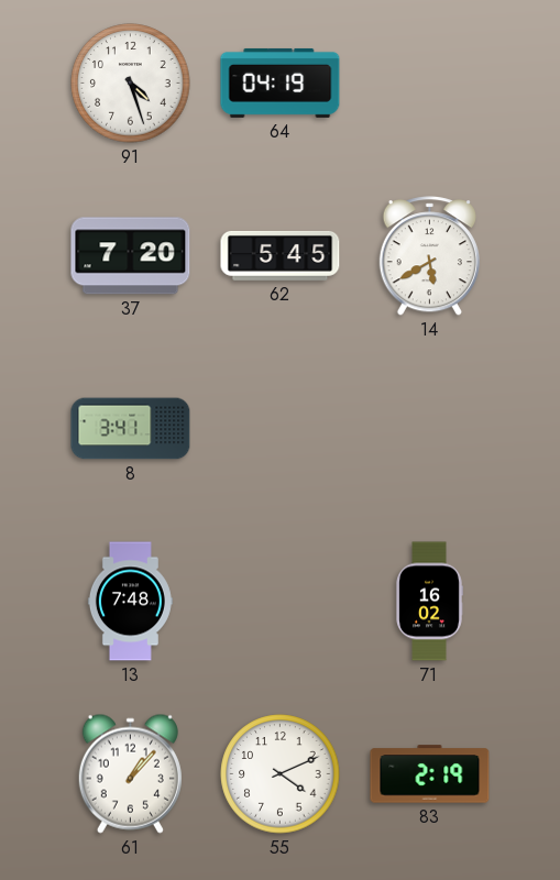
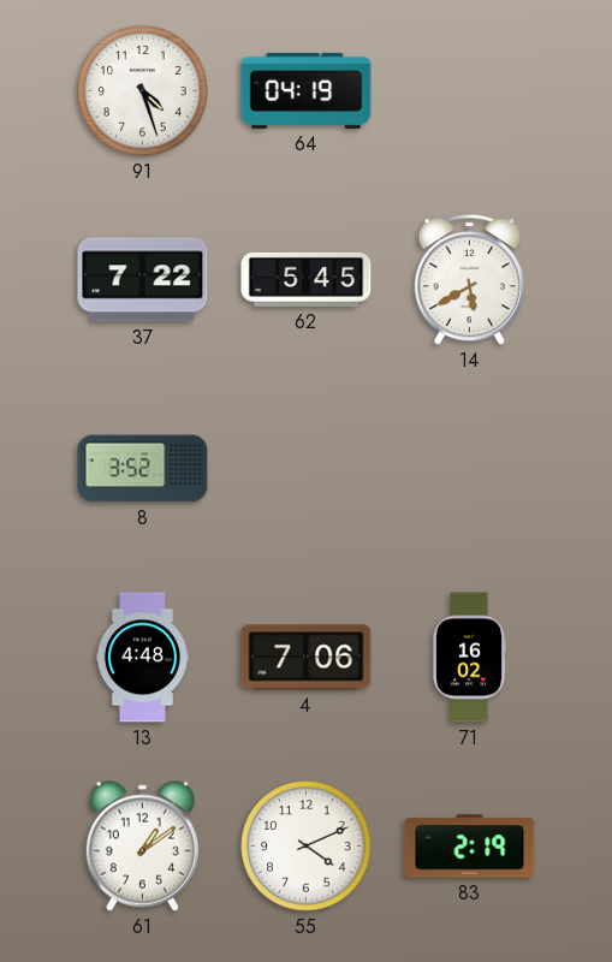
37: 7:20 -> 7:22
8: 3:41 -> 3:52
13: 7:48 -> 4:48
4: none -> 7:06
61: 1:07 -> 1:09
